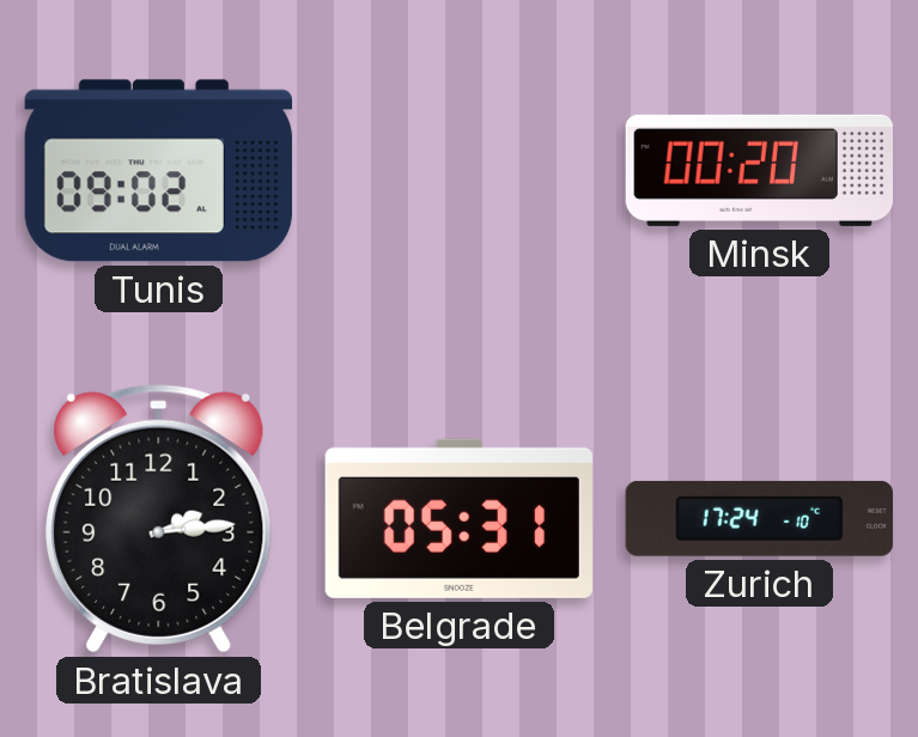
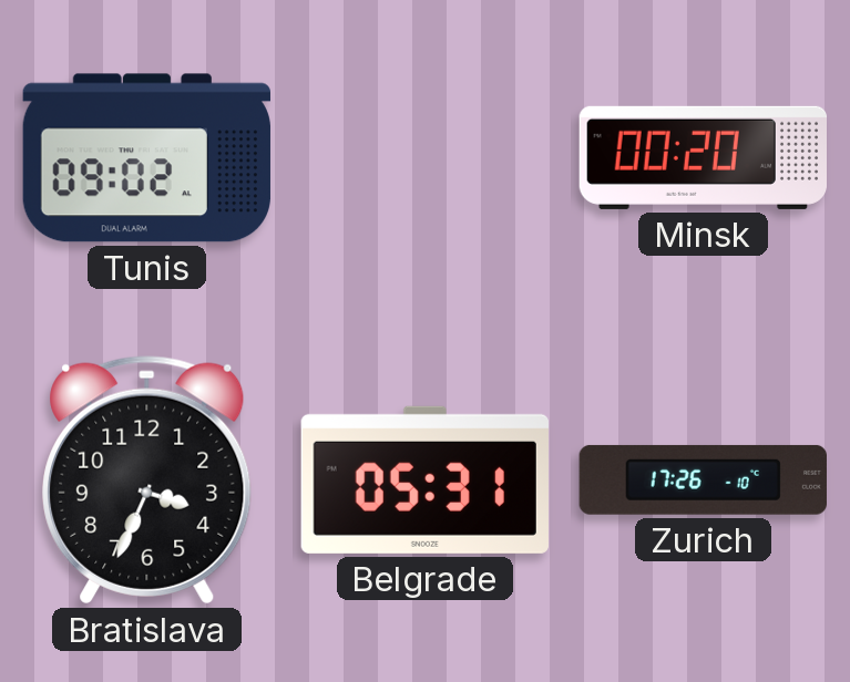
Bratislava: 2:14 -> 3:34
Zurich: 17:24 -> 17:26
